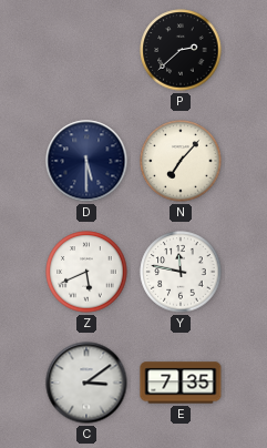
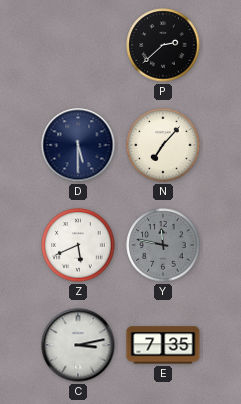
Y dial: white -> grey
C: 3:09 -> 3:13
